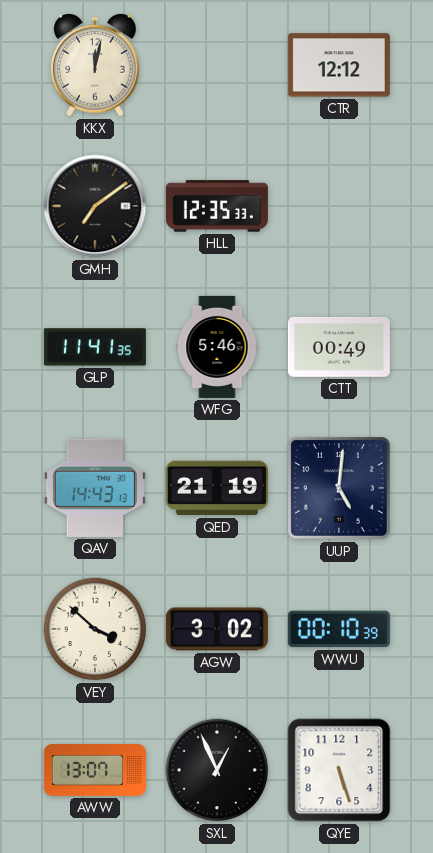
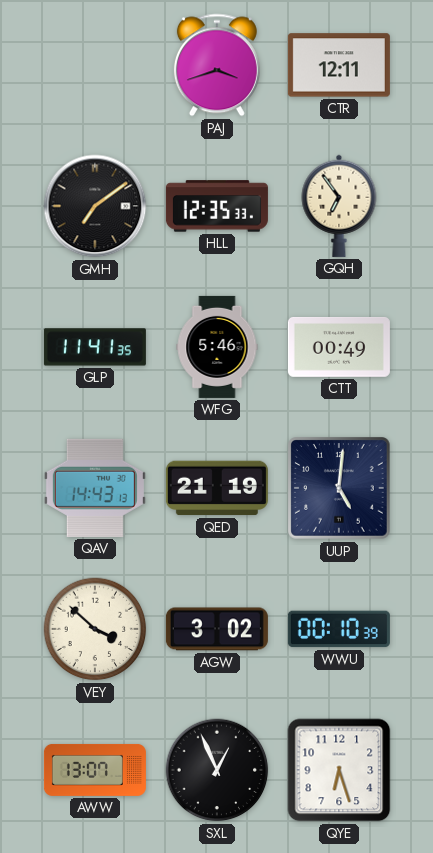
KKX: 12:02 -> none
PAJ: none -> 3:42
CTR: 12:12 -> 12:11
GQH: none -> 6:54
QYE: 5:27 -> 6:27
